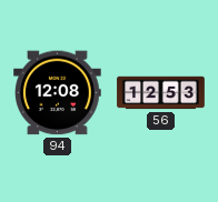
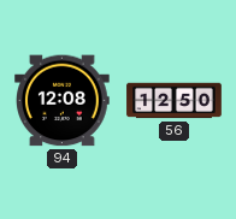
56: 12:53 -> 12:50
